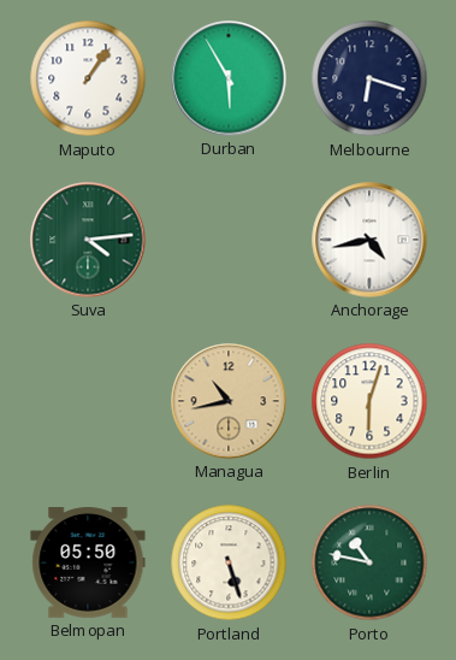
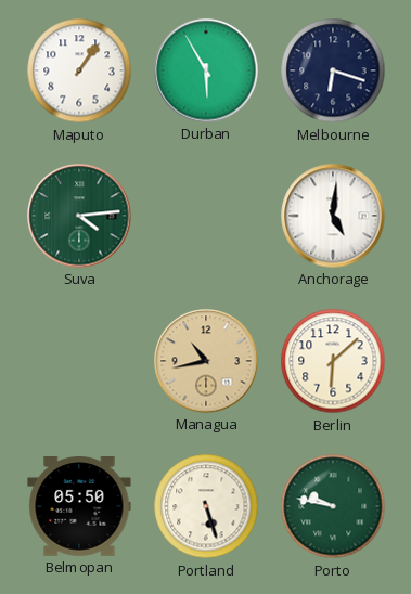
Anchorage: 4:43 -> 5:01
Berlin: 6:03 -> 6:08
Porto: 10:47 -> 9:47
